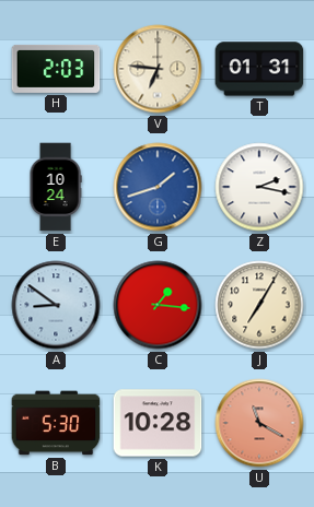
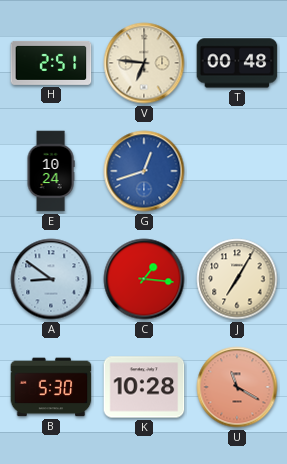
H: 2:03 -> 2:51
T: 01:31 -> 00:48
G: 1:42 -> 12:42
Z: 2:17 -> none
